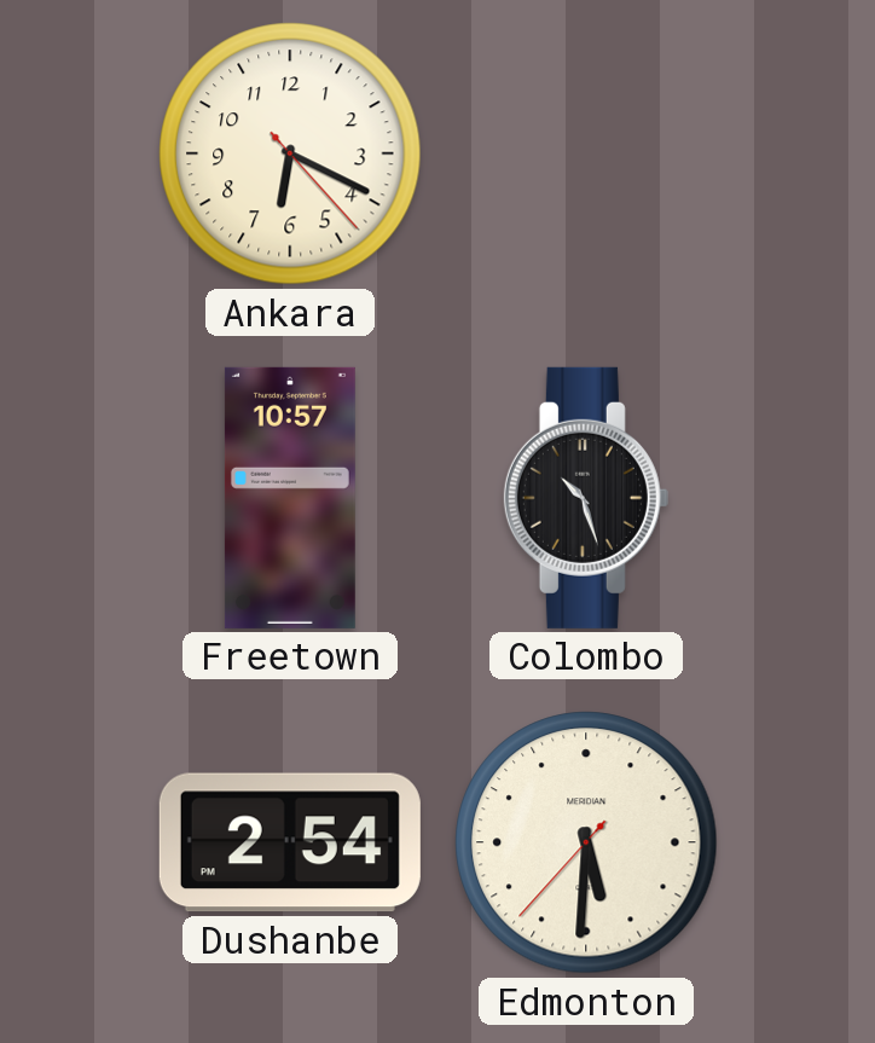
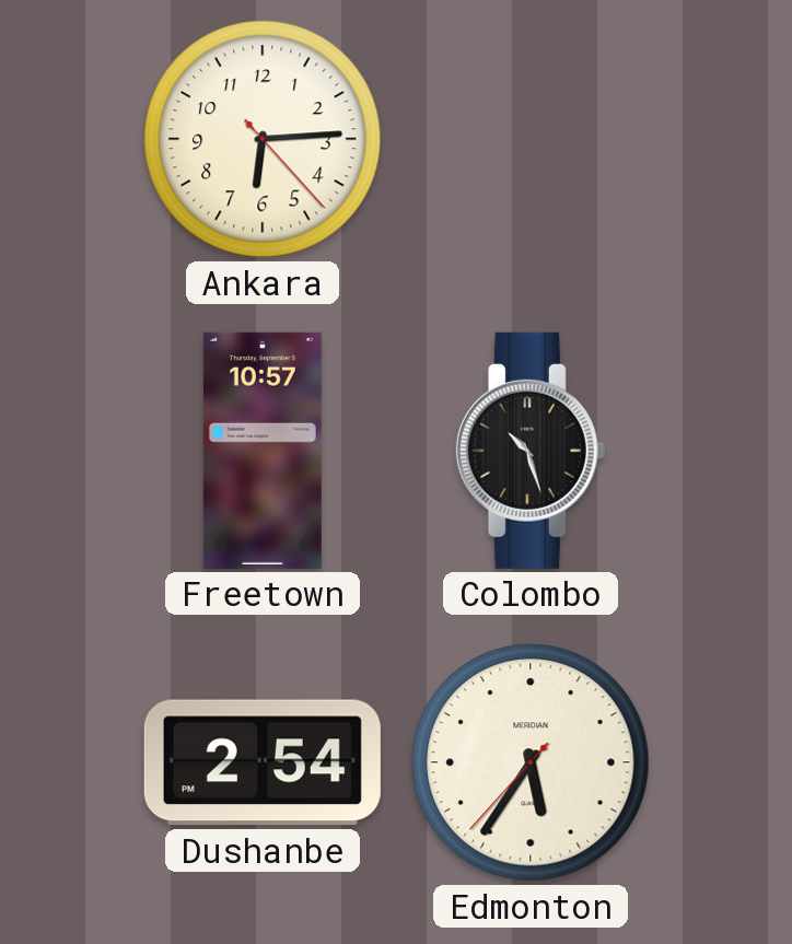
Ankara: 6:19 -> 6:14
Edmonton: 5:30 -> 5:35
